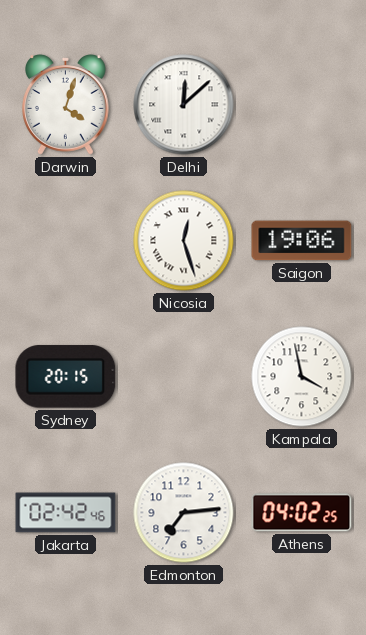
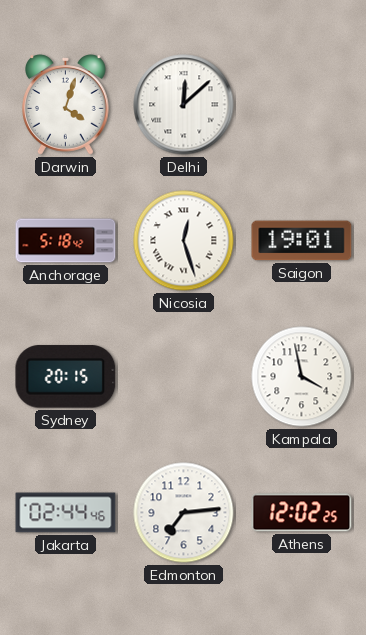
Anchorage: none -> 5:18
Saigon: 19:06 -> 19:01
Jakarta: 02:42 -> 02:44
Athens: 04:02 -> 12:02
